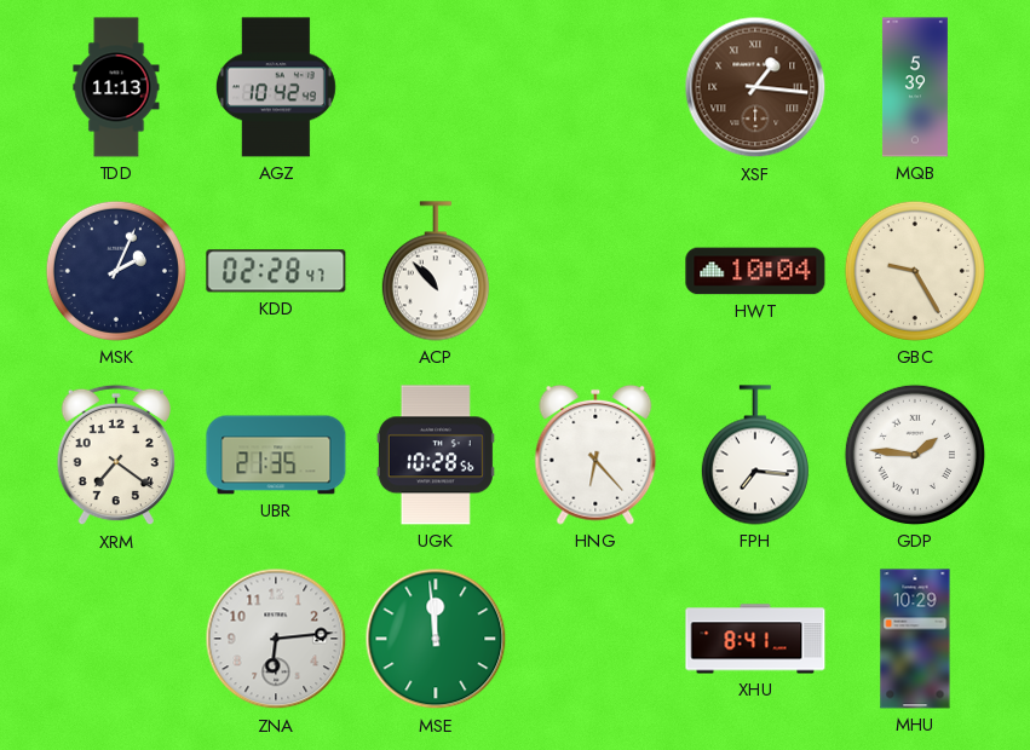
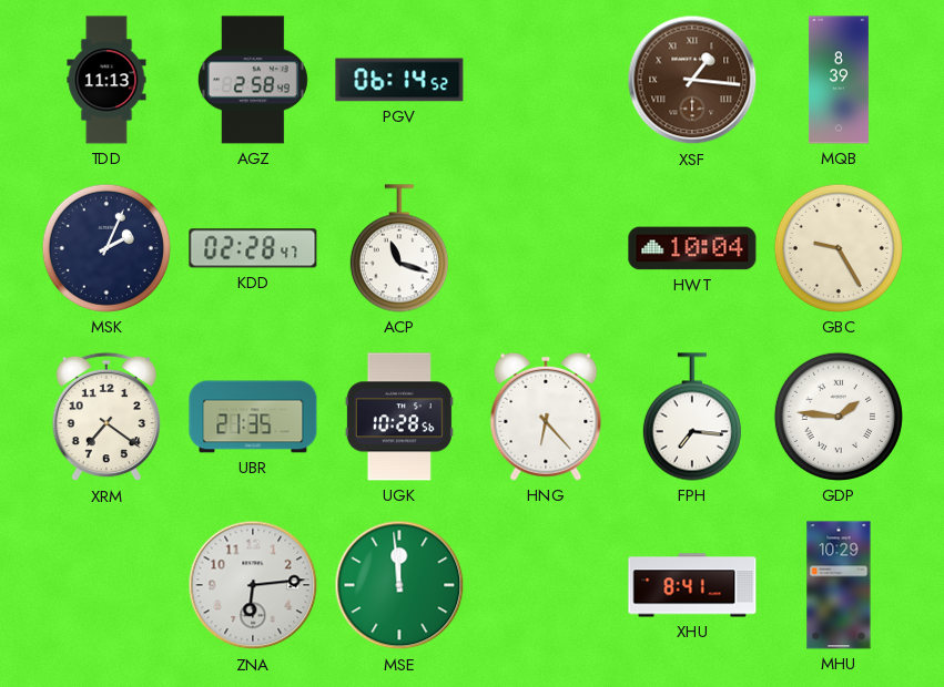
AGZ: 10:42 -> 2:58
PGV: none -> 06:14
MQB: 5:39 -> 8:39
ACP: 10:53 -> 11:18
